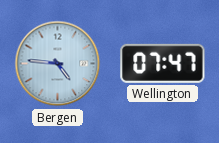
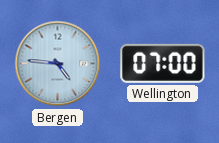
Wellington: 07:47 -> 07:00
